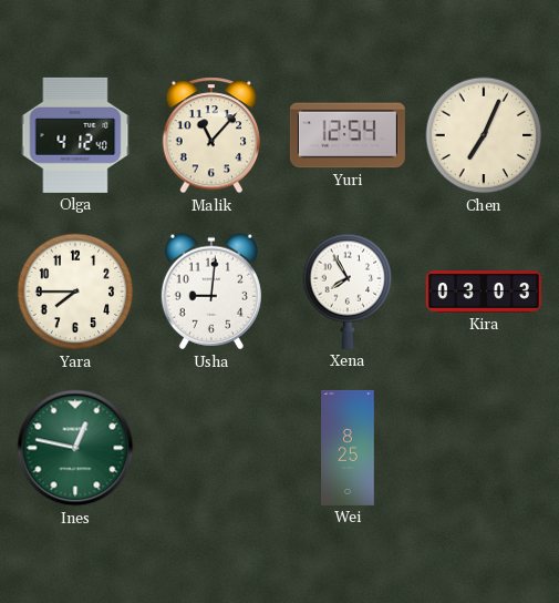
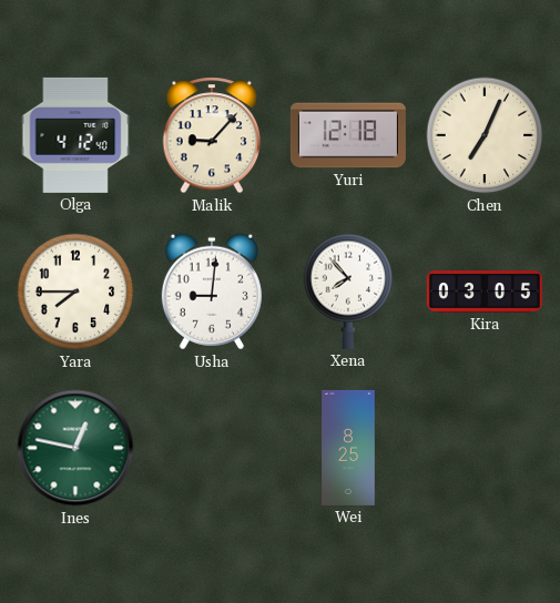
Malik: 11:07 -> 9:07
Yuri: 12:54 -> 12:18
Xena: 7:55 -> 7:53
Kira: 03:03 -> 03:05
